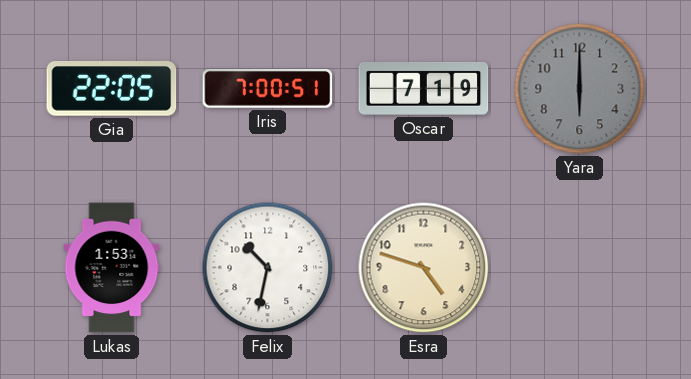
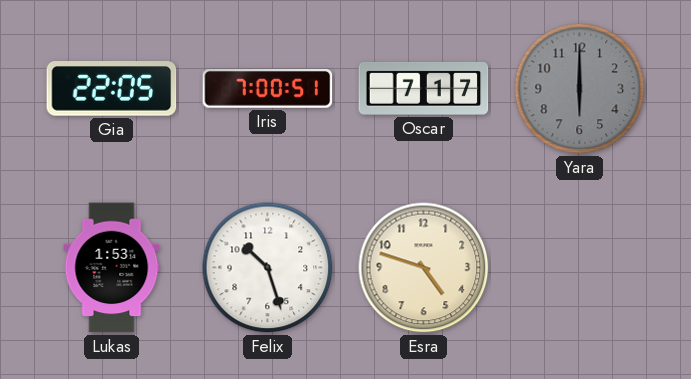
Oscar: 7:19 -> 7:17
Felix: 10:32 -> 10:27
